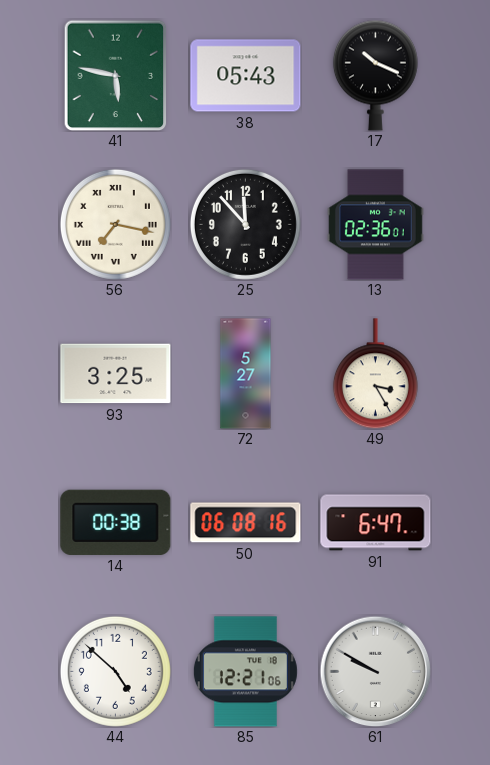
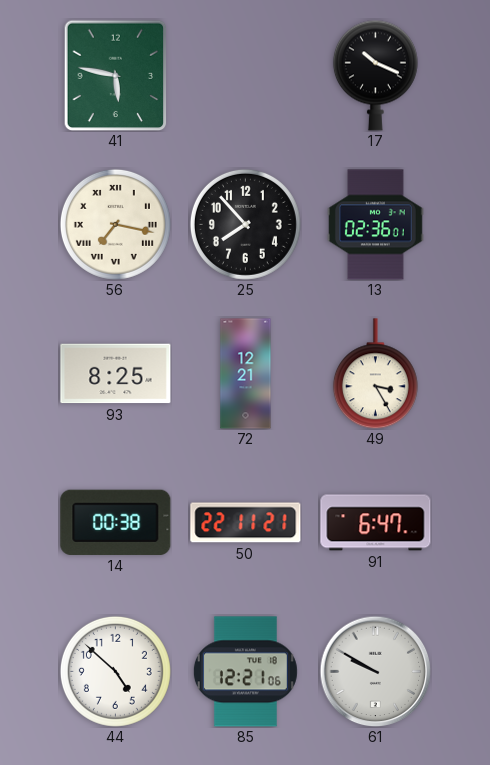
38: 05:43 -> none
25: 11:53 -> 7:53
93: 3:25 -> 8:25
72: 5:27 -> 12:21
50: 06:08 -> 22:11
